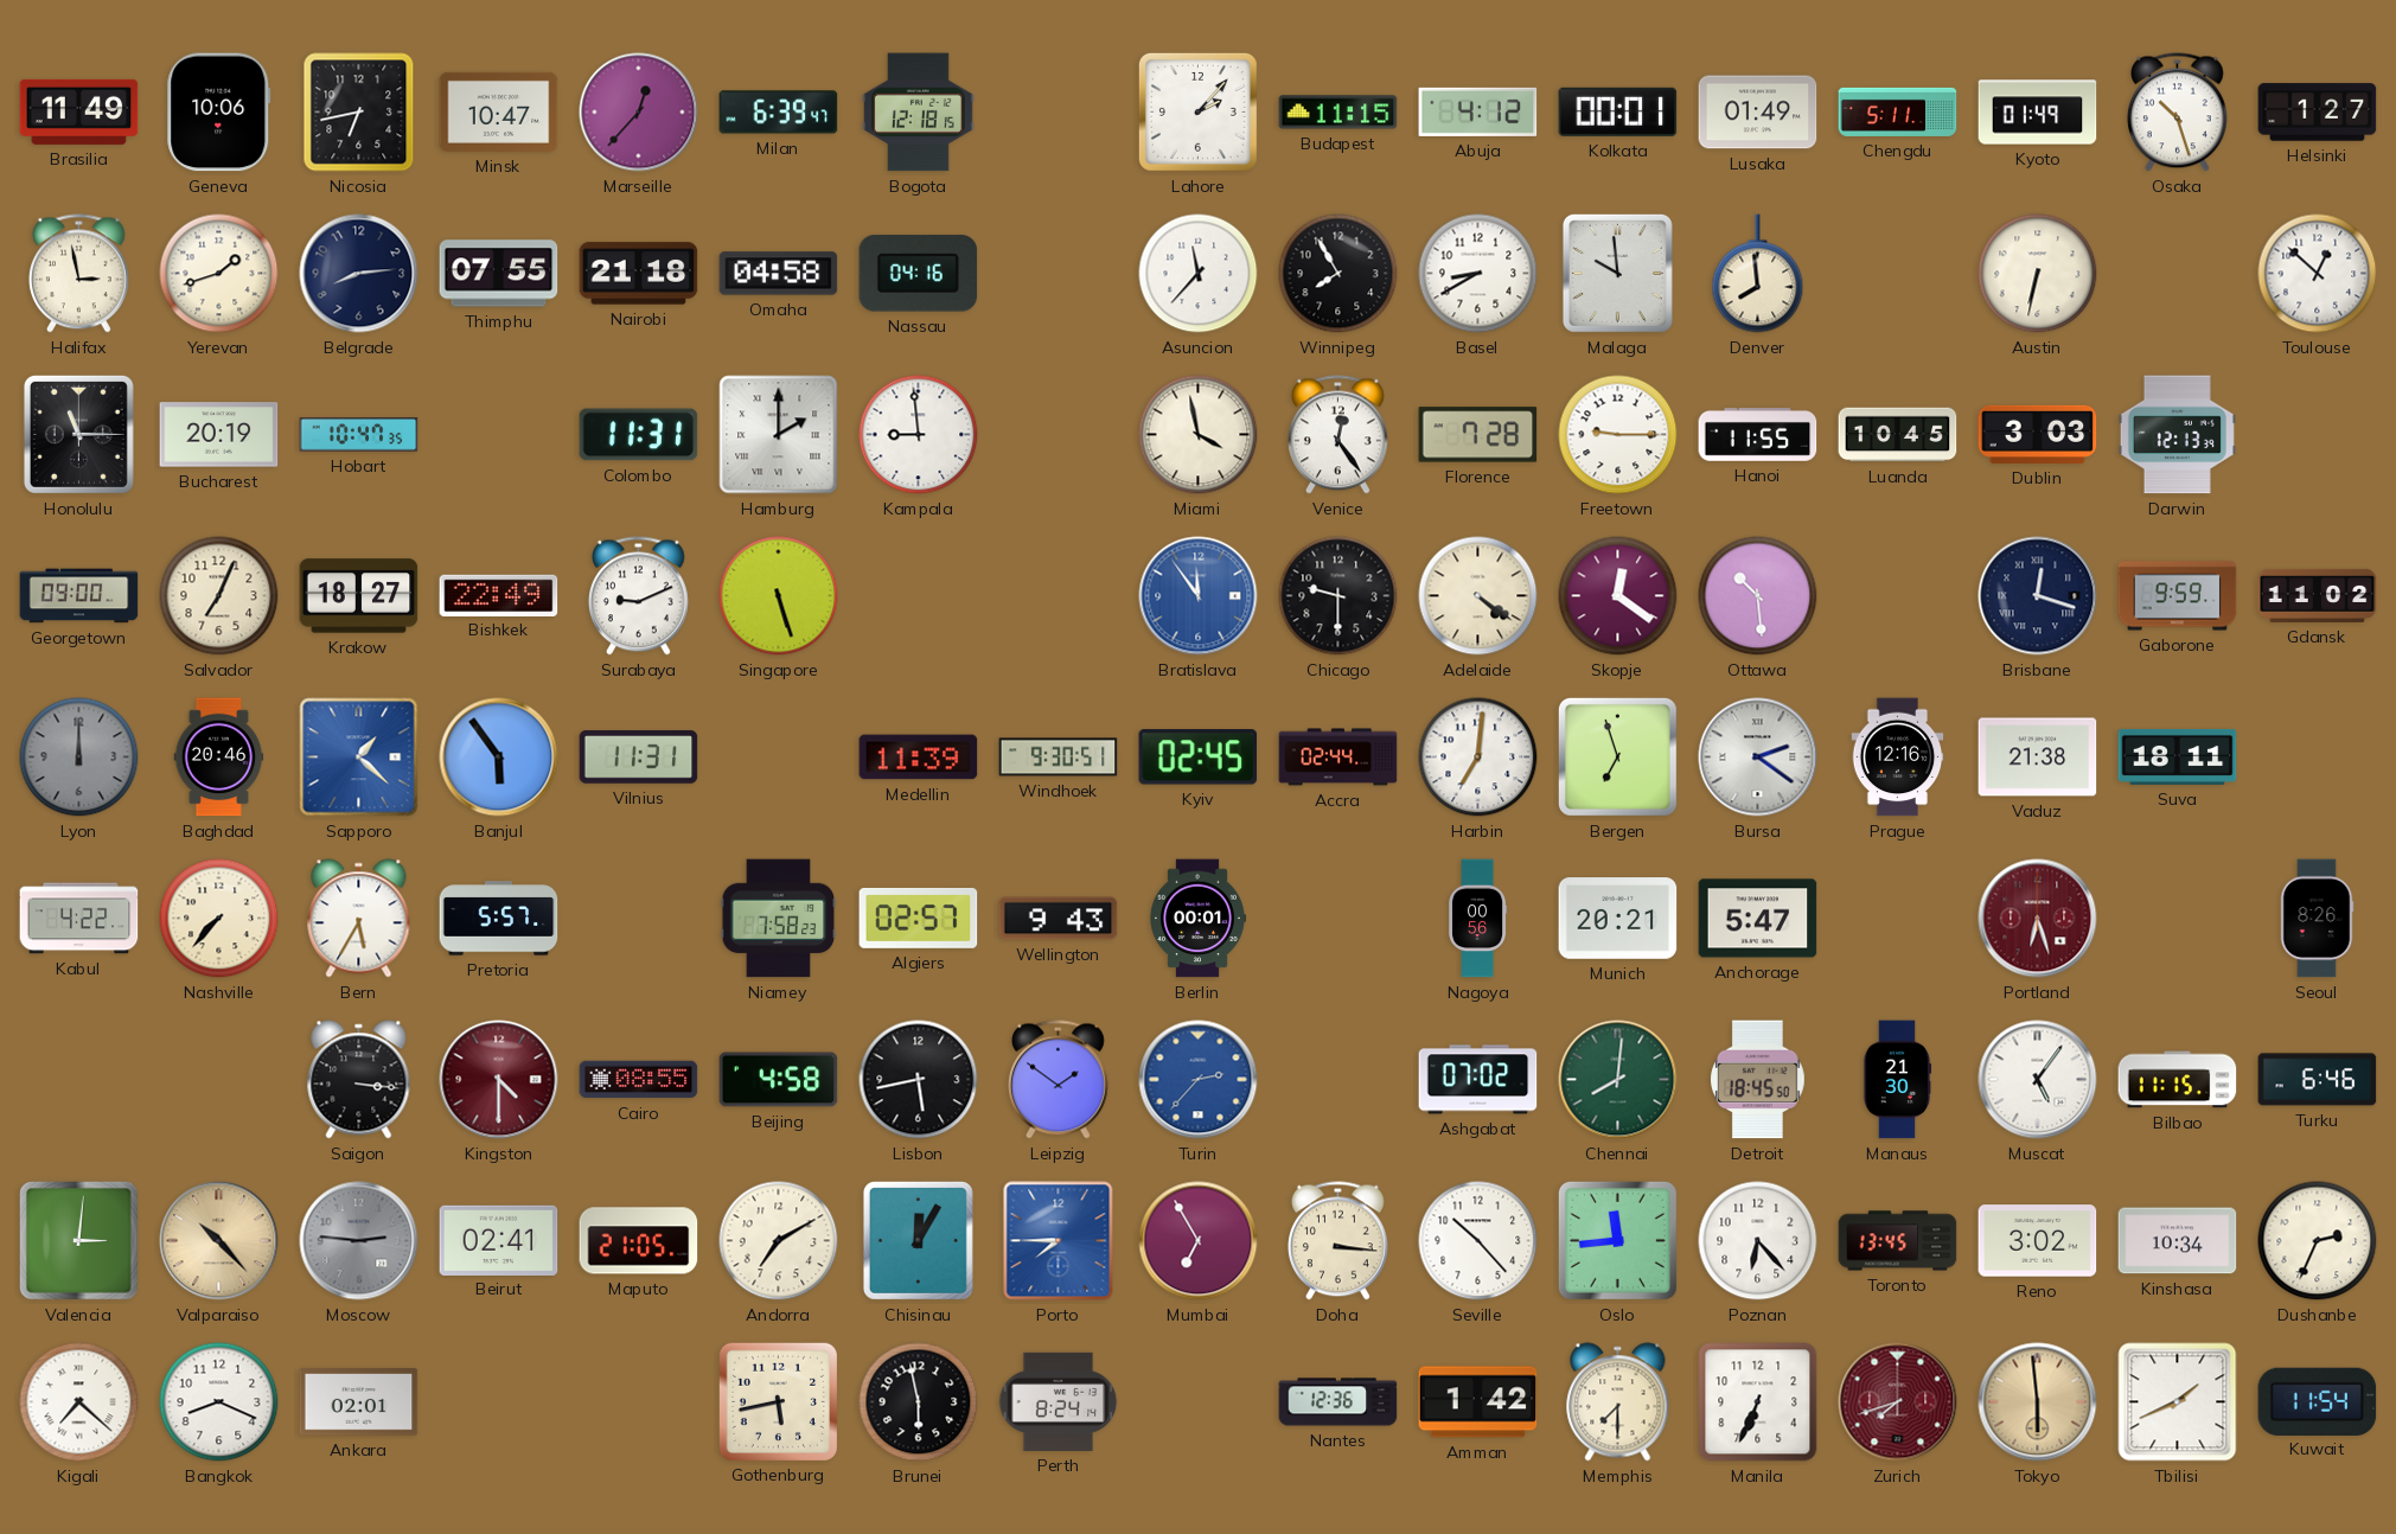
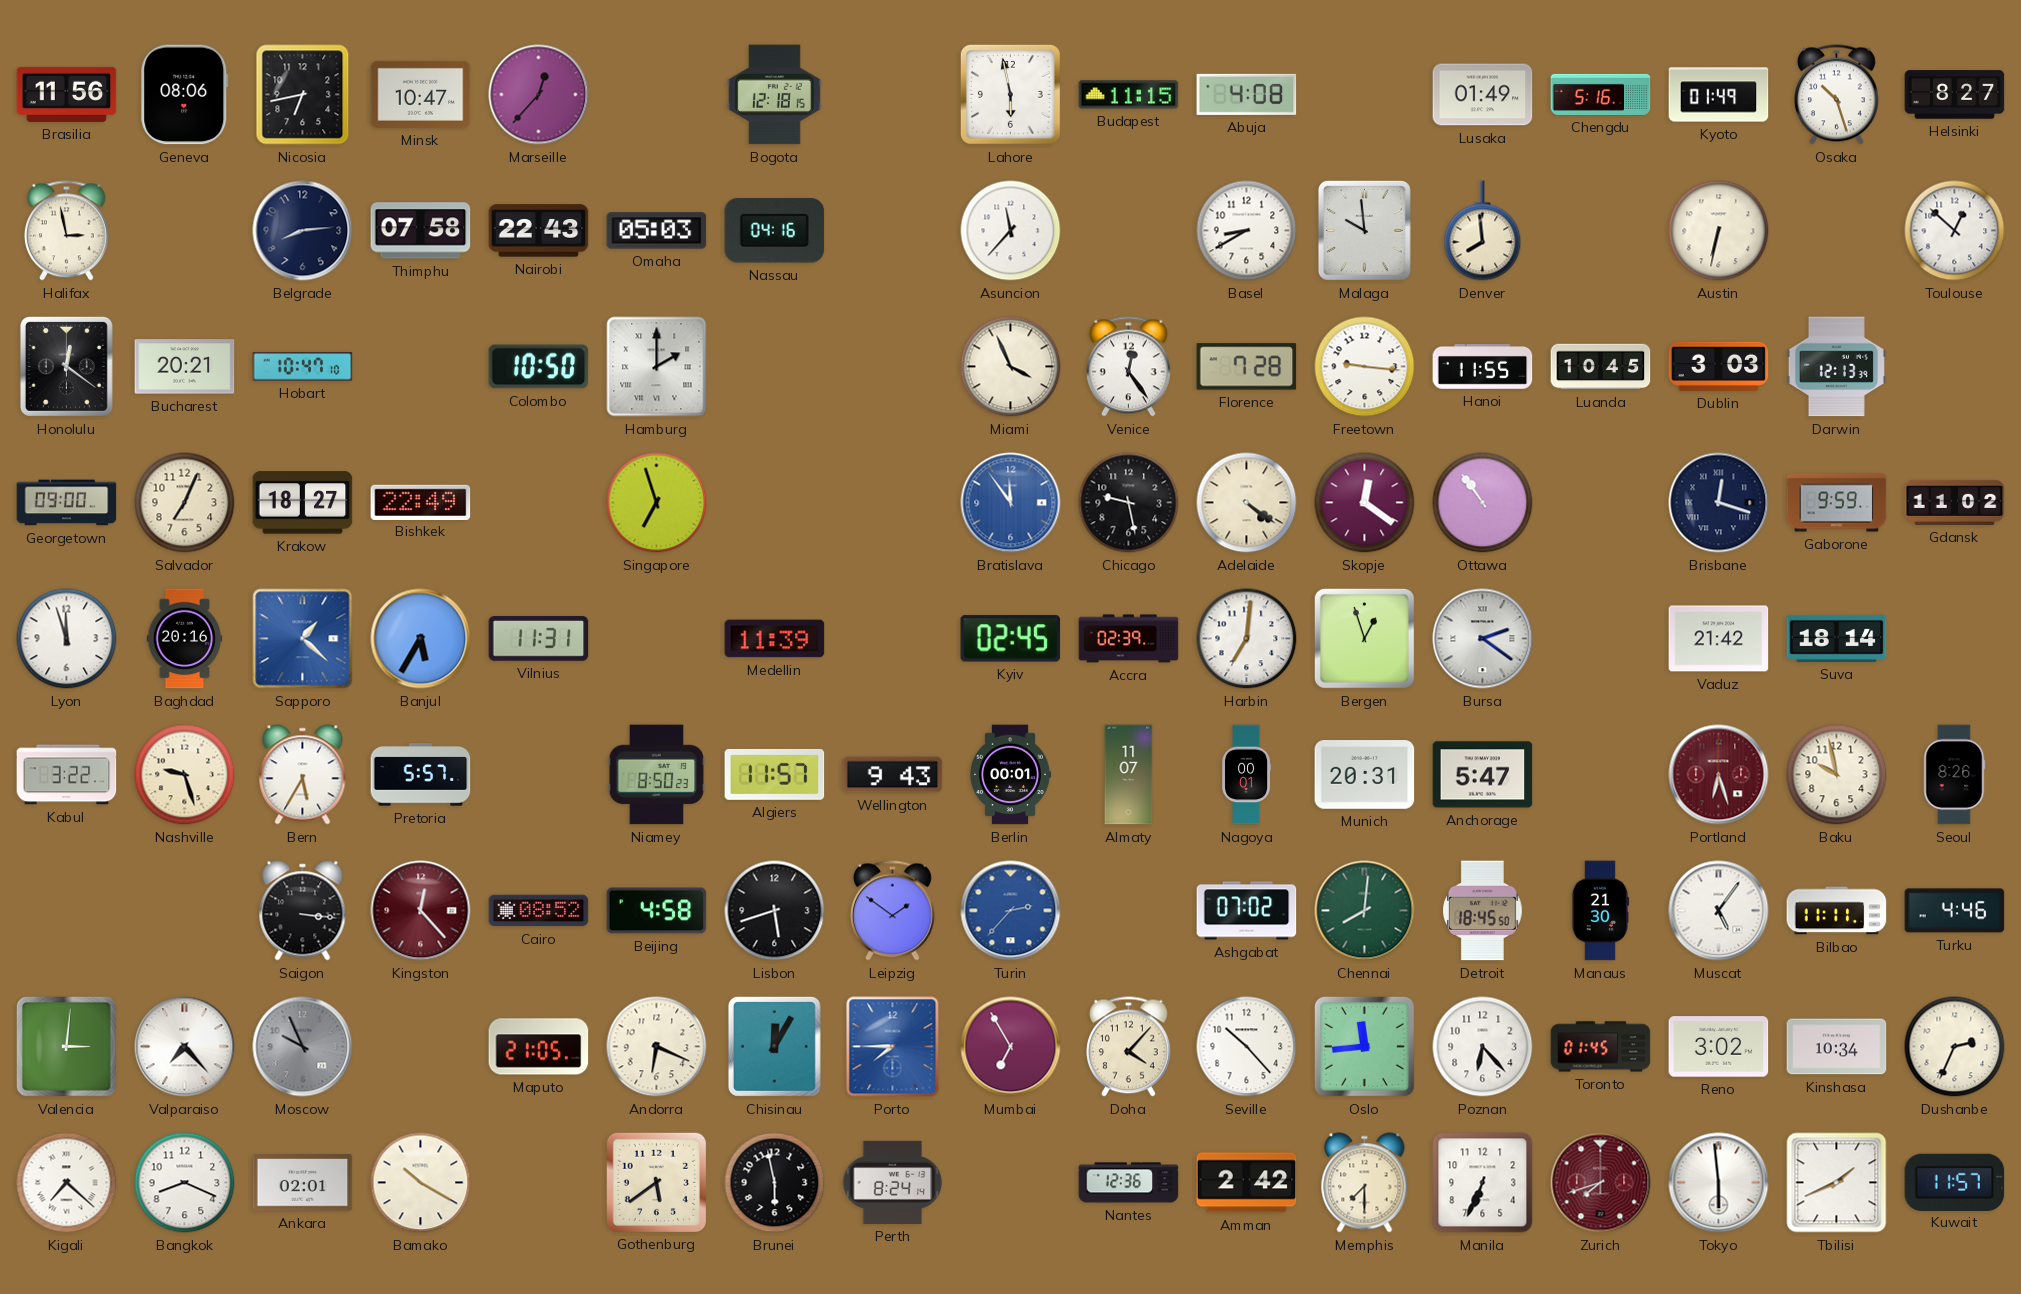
Brasilia: 11:49 -> 11:56
Geneva: 10:06 -> 08:06
Milan: 6:39 -> none
Lahore: 2:07 -> 5:58
Abuja: 4:12 -> 4:08
Kolkata: 00:01 -> none
Chengdu: 5:11 -> 5:16
Helsinki: 1:27 -> 8:27
Yerevan: 1:42 -> none
Thimphu: 07:55 -> 07:58
Nairobi: 21:18 -> 22:43
Omaha: 04:58 -> 05:03
Winnipeg: 7:55 -> none
Honolulu: 11:15 -> 12:21
Bucharest: 20:19 -> 20:21
Hobart: 10:47:35 -> 10:47:10
Colombo: 11:31 -> 10:50
Kampala: 8:59 -> none
Miami: 3:58 -> 3:56
Freetown: 9:15 -> 9:16
Surabaya: 9:11 -> none
Singapore: 5:27 -> 6:57
Chicago: 9:30 -> 9:28
Ottawa: 10:29 -> 10:54
Lyon: 12:00 -> 11:57
Lyon dial: grey -> white
Baghdad: 20:46 -> 20:16
Banjul: 5:54 -> 5:35
Windhoek: 9:30 -> none
Accra: 02:44 -> 02:39
Bergen: 6:57 -> 12:57
Prague: 12:16 -> none
Vaduz: 21:38 -> 21:42
Suva: 18:11 -> 18:14
Kabul: 4:22 -> 3:22
Nashville: 7:37 -> 9:27
Niamey: 7:58 -> 8:50
Algiers: 02:57 -> 11:57
Almaty: none -> 11:07
Nagoya: 00:56 -> 00:01
Munich: 20:21 -> 20:31
Baku: none -> 9:58
Kingston: 4:30 -> 12:23
Cairo: 08:55 -> 08:52
Lisbon: 5:43 -> 5:42
Bilbao: 11:15 -> 11:11
Turku: 6:46 -> 4:46
Valparaiso: 10:23 -> 7:23
Valparaiso dial: champagne -> white
Moscow: 2:46 -> 9:56
Beirut: 02:41 -> none
Andorra: 7:10 -> 6:19
Doha: 3:16 -> 4:07
Toronto: 13:45 -> 01:45
Bamako: none -> 10:20
Gothenburg: 5:43 -> 5:39
Amman: 1:42 -> 2:42
Tokyo dial: champagne -> white
Kuwait: 11:54 -> 11:57
